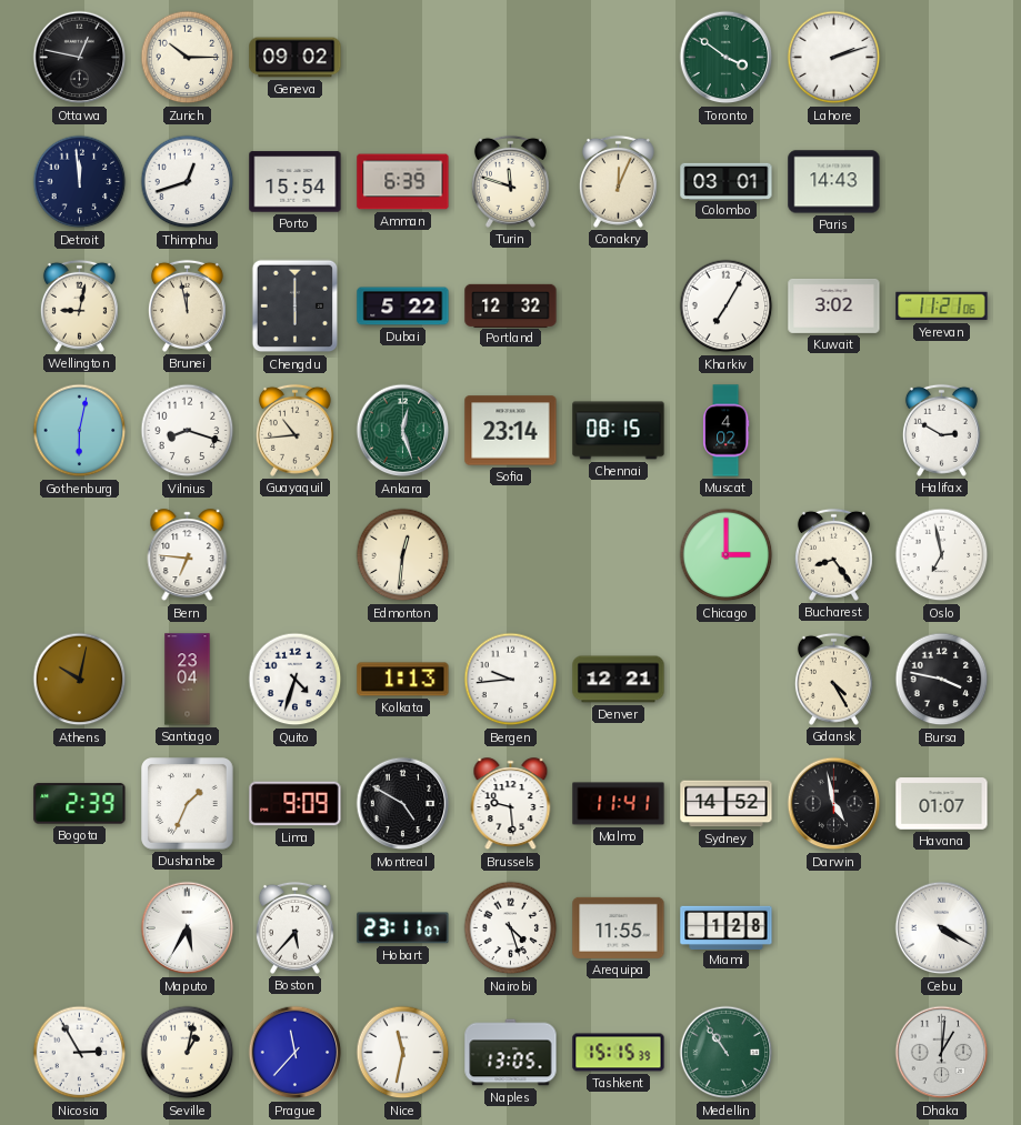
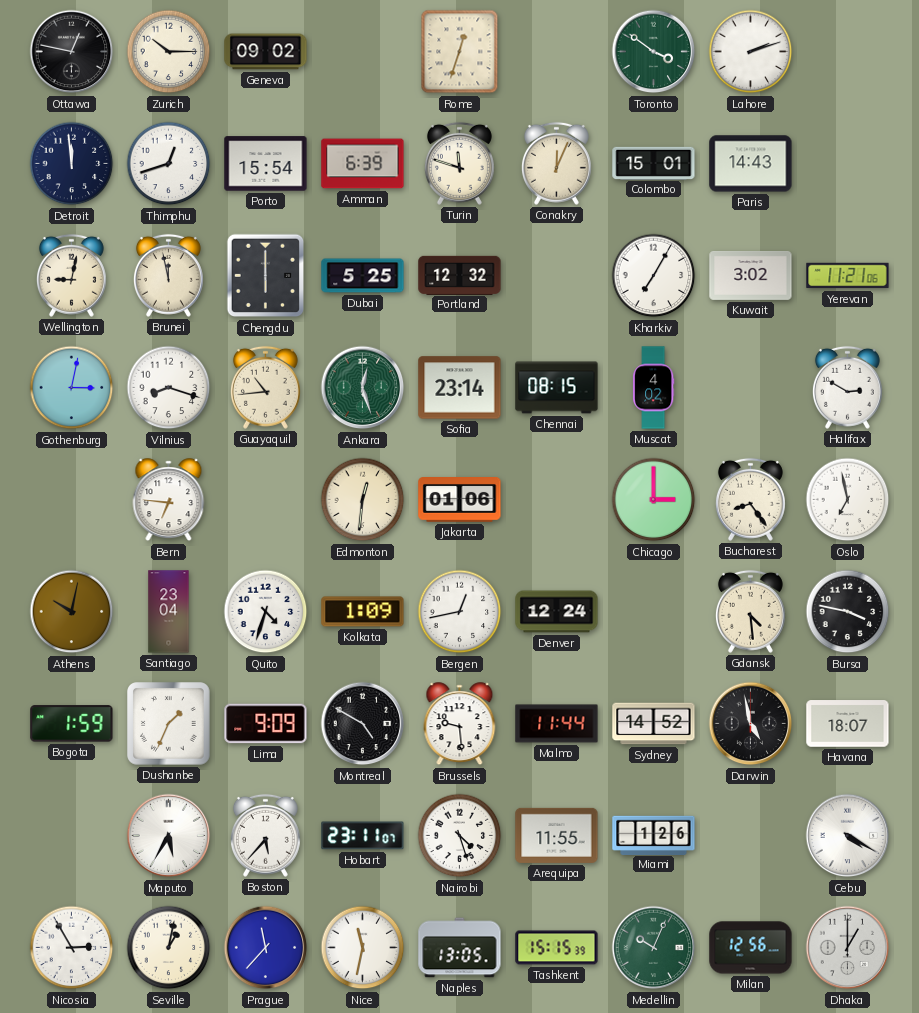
Rome: none -> 12:33
Colombo: 03:01 -> 15:01
Dubai: 5:22 -> 5:25
Gothenburg: 6:02 -> 3:02
Jakarta: none -> 01:06
Kolkata: 1:13 -> 1:09
Bergen: 9:44 -> 12:43
Denver: 12:21 -> 12:24
Gdansk: 4:25 -> 4:29
Bogota: 2:39 -> 1:59
Malmo: 11:41 -> 11:44
Havana: 01:07 -> 18:07
Miami: 1:28 -> 1:26
Medellin: 10:54 -> 10:04
Milan: none -> 12:56
Dhaka: 1:01 -> 1:00
